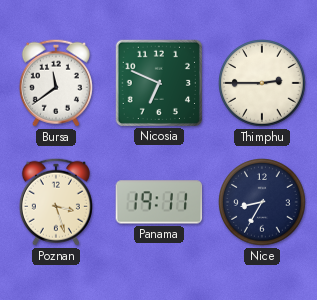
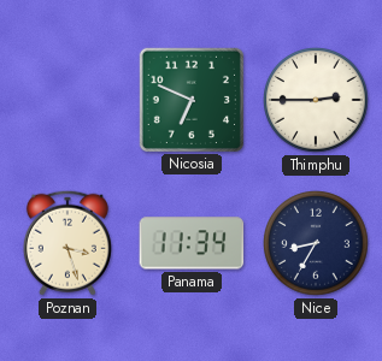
Bursa: 11:39 -> none
Panama: 19:11 -> 11:34
